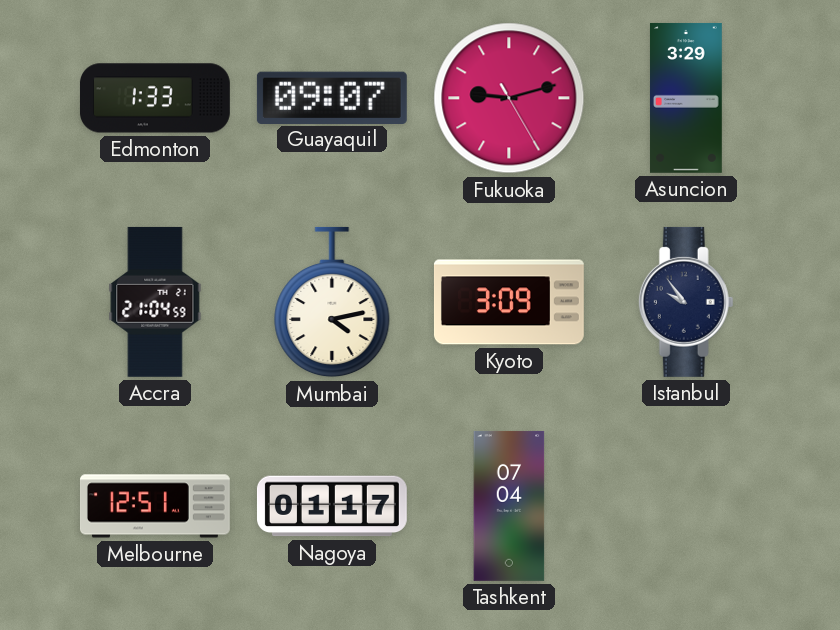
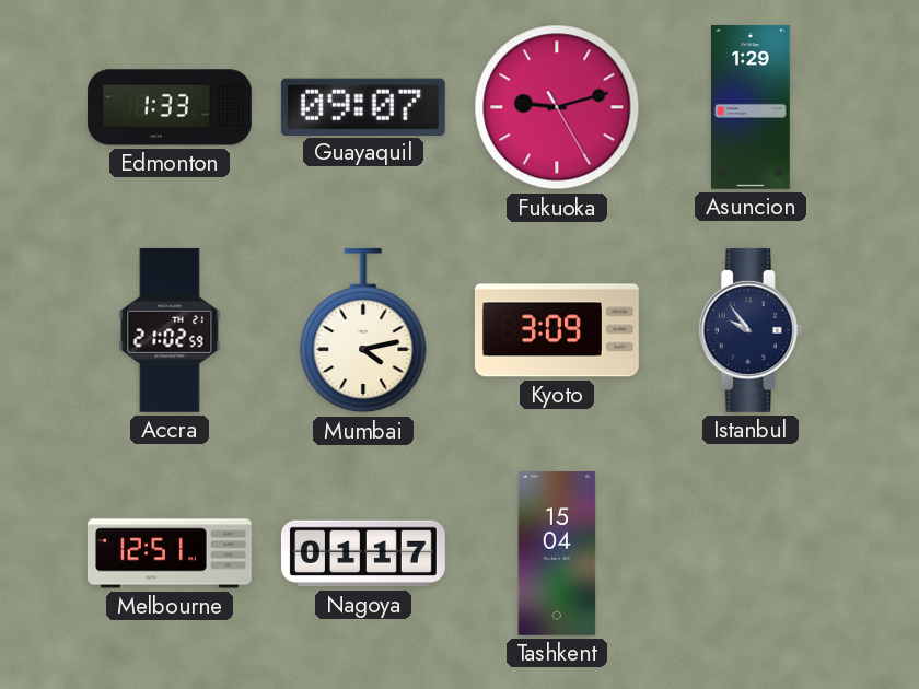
Asuncion: 3:29 -> 1:29
Accra: 21:04 -> 21:02
Tashkent: 07:04 -> 15:04
